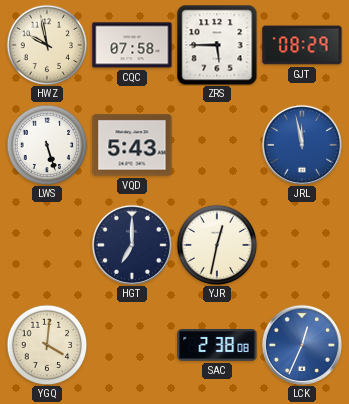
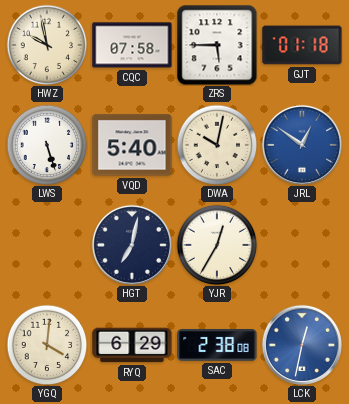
GJT: 08:29 -> 01:18
VQD: 5:43 -> 5:40
DWA: none -> 10:02
JRL: 11:58 -> 12:51
HGT: 7:00 -> 7:02
YJR: 12:32 -> 12:35
RYQ: none -> 6:29
LCK: 12:34 -> 12:32
